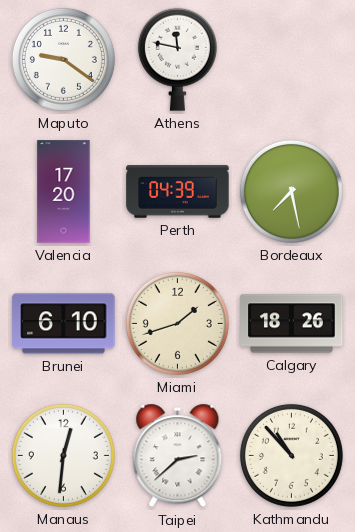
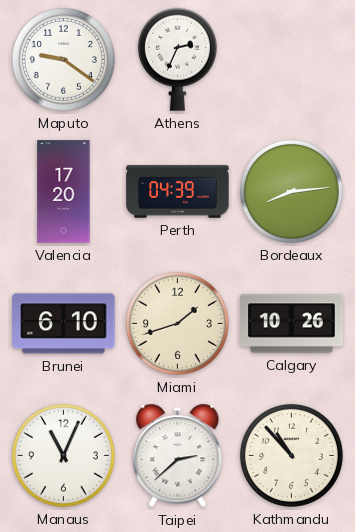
Athens: 11:47 -> 2:34
Bordeaux: 7:28 -> 8:14
Calgary: 18:26 -> 10:26
Manaus: 12:31 -> 11:04
